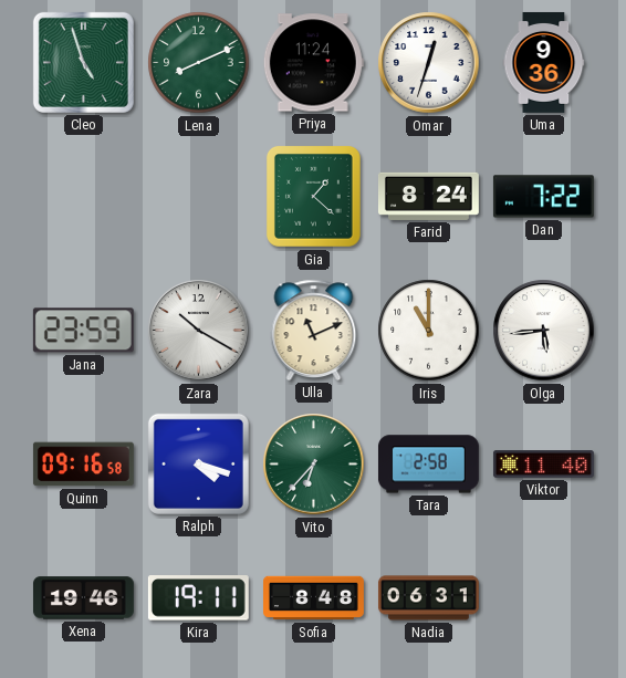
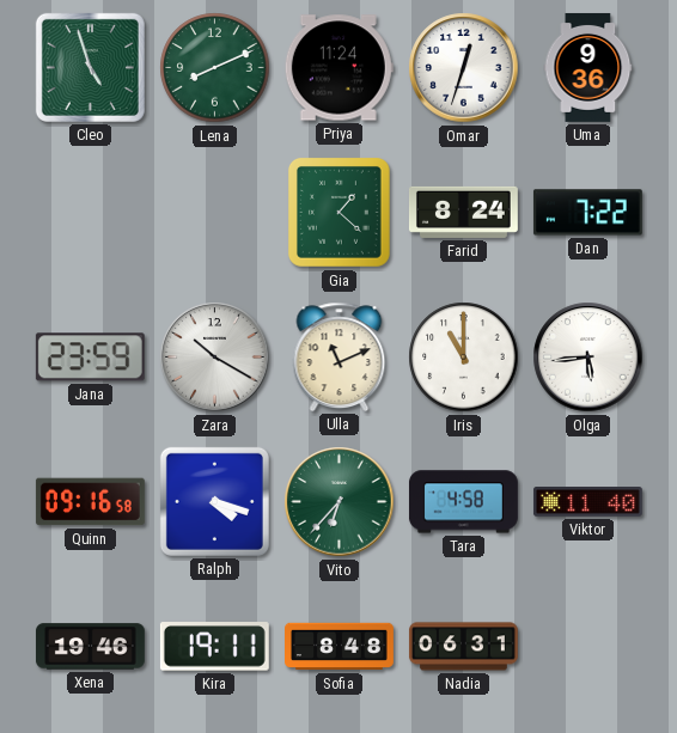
Tara: 2:58 -> 4:58
